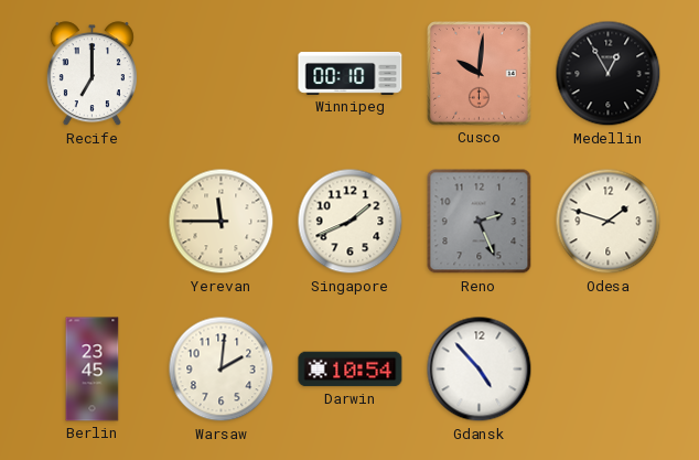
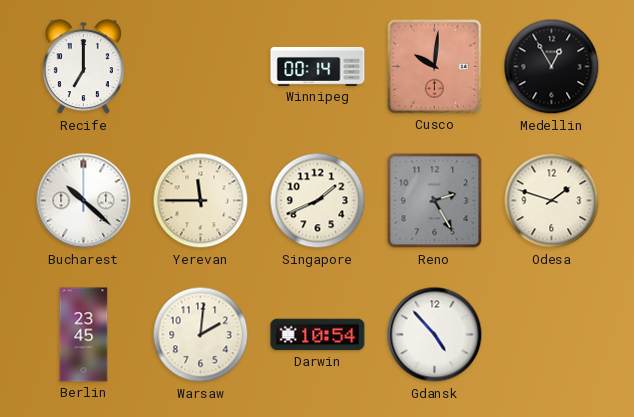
Winnipeg: 00:10 -> 00:14
Bucharest: none -> 10:22
Reno: 2:26 -> 2:25
